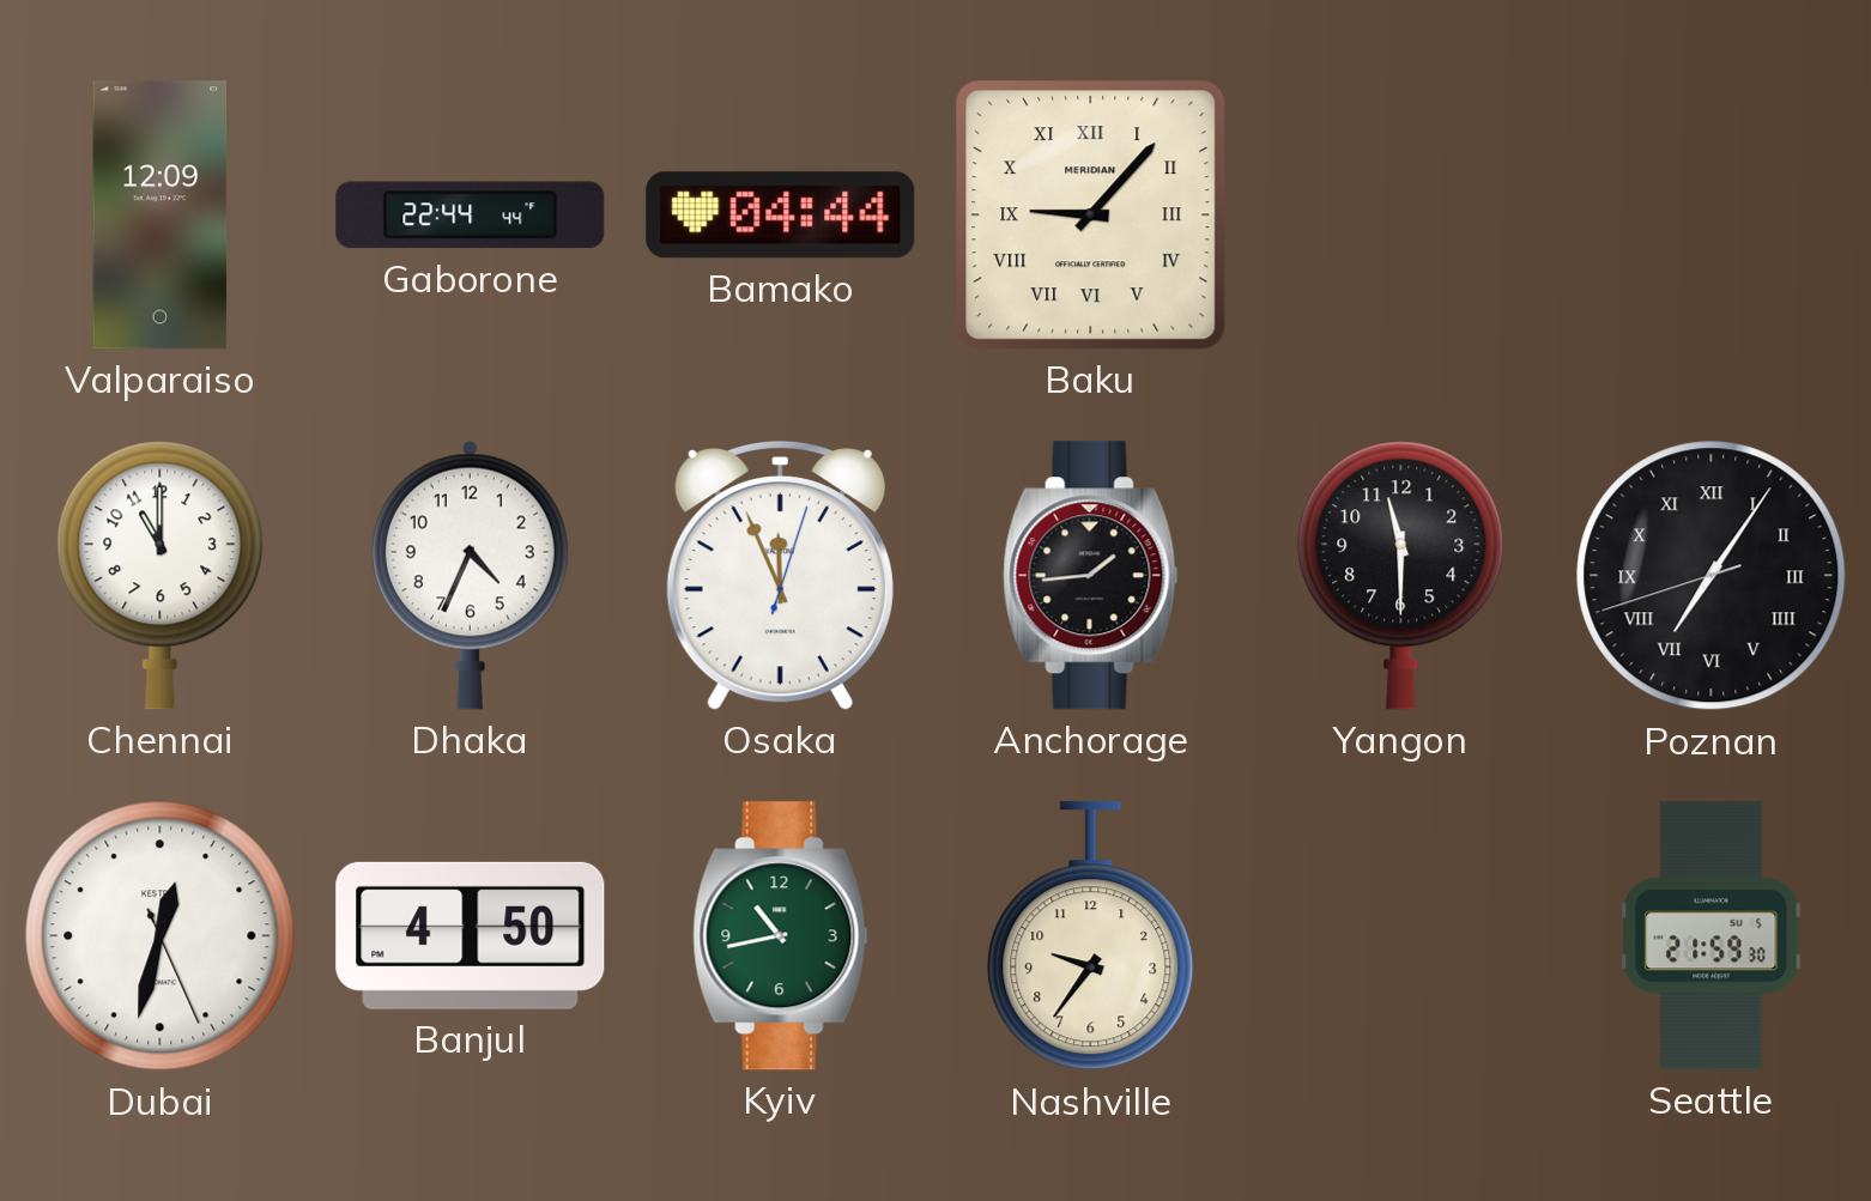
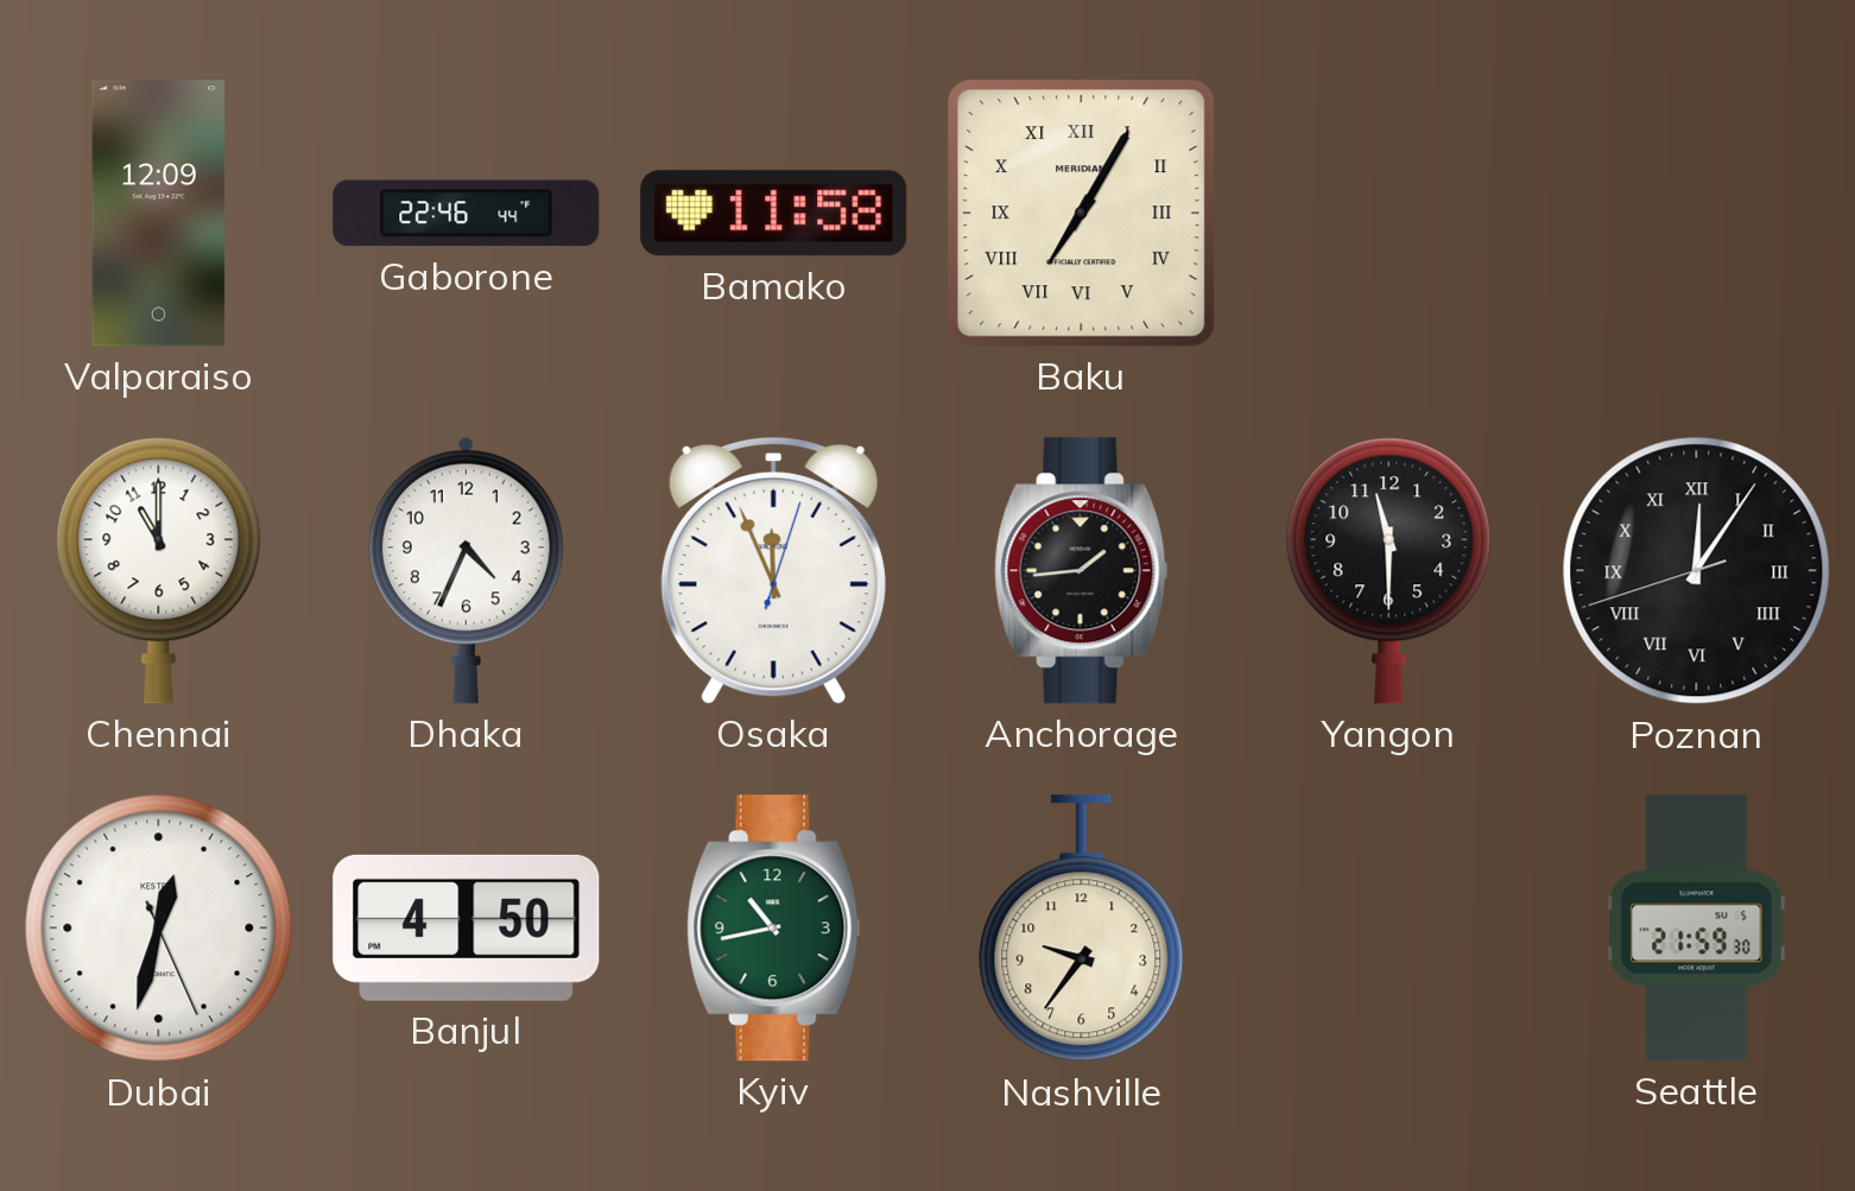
Gaborone: 22:44 -> 22:46
Bamako: 04:44 -> 11:58
Baku: 9:07 -> 7:05
Poznan: 7:05 -> 12:05
